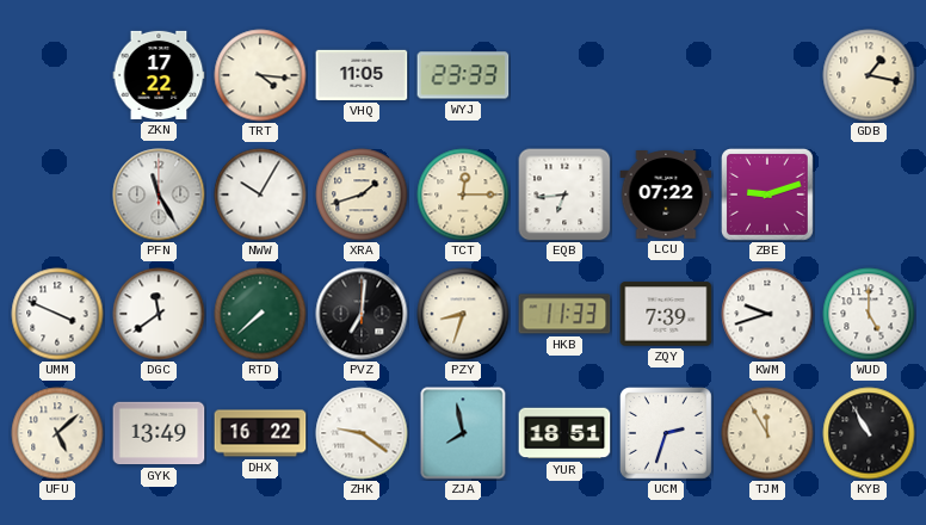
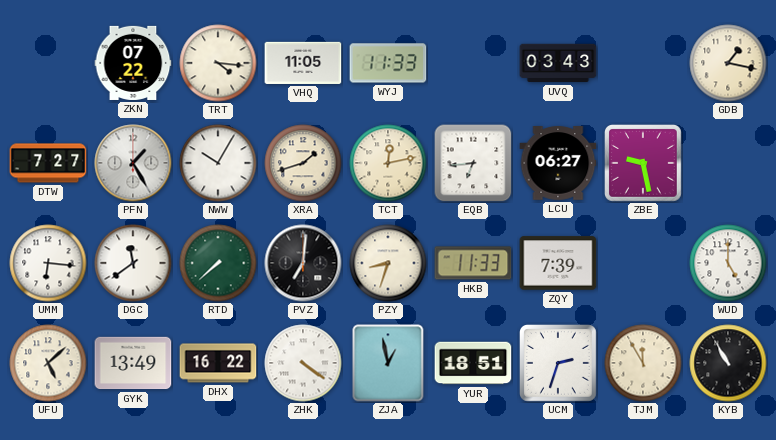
ZKN: 17:22 -> 07:22
WYJ: 23:33 -> 11:33
UVQ: none -> 03:43
DTW: none -> 7:27
PFN: 11:25 -> 1:25
TCT: 12:15 -> 12:13
LCU: 07:22 -> 06:27
ZBE: 9:12 -> 9:28
UMM: 3:49 -> 6:16
KWM: 9:42 -> none
ZHK: 9:21 -> 4:21
ZJA: 7:58 -> 12:58
